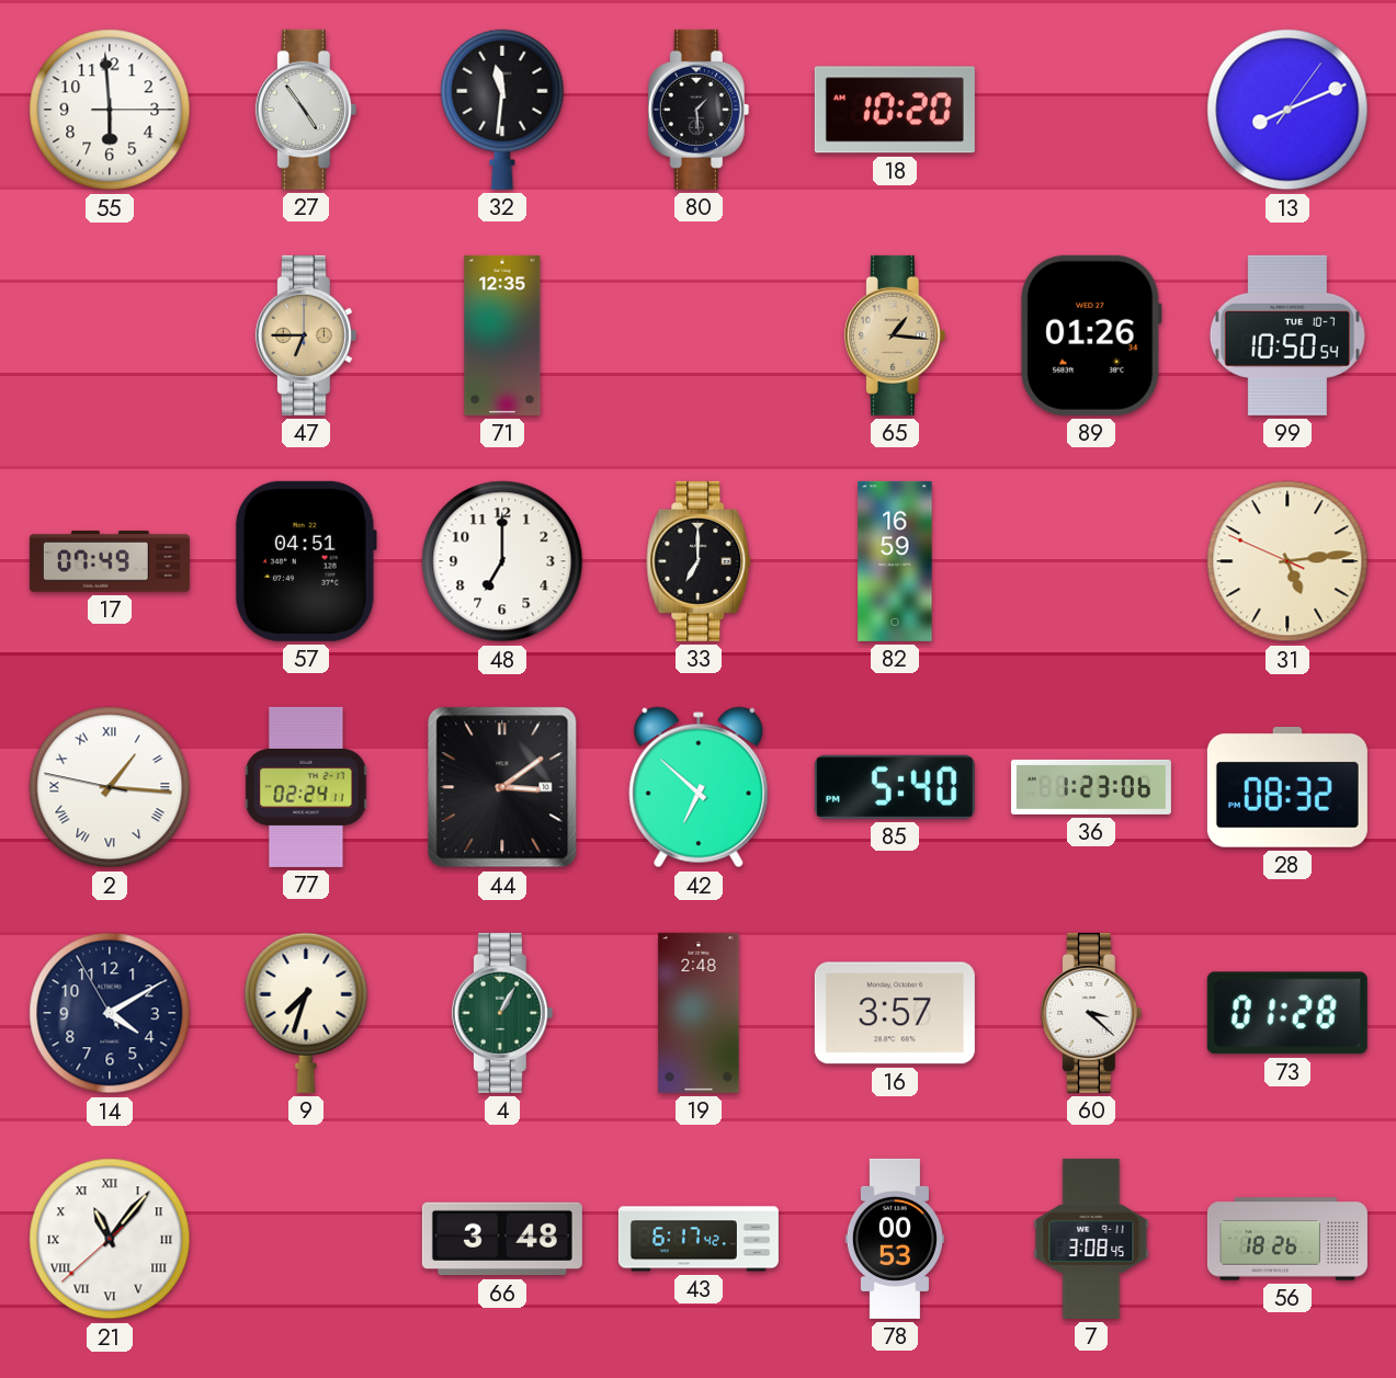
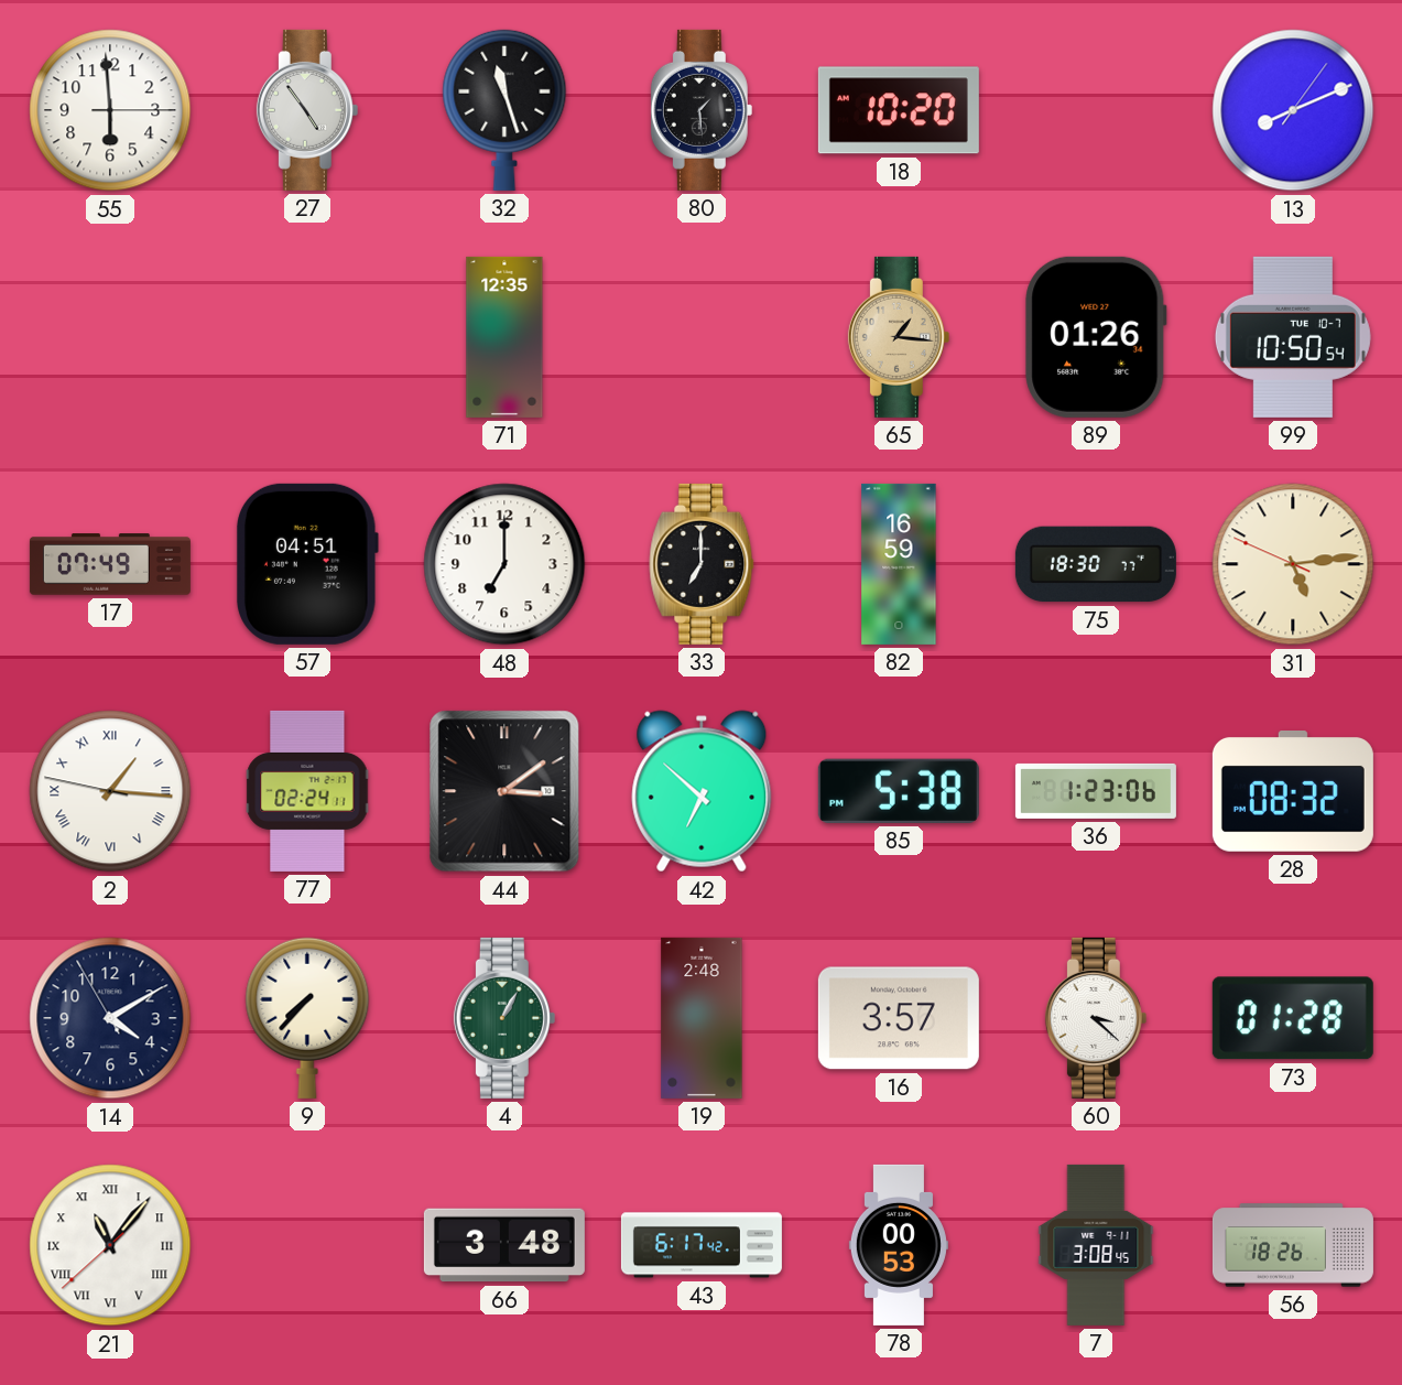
32: 11:31 -> 11:27
47: 6:45 -> none
75: none -> 18:30
85: 5:40 -> 5:38
9: 7:33 -> 7:37
